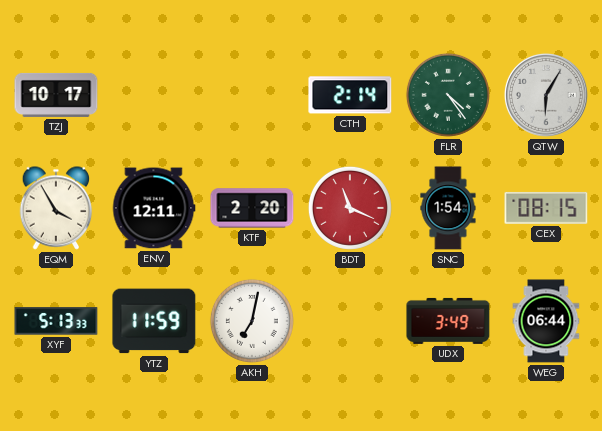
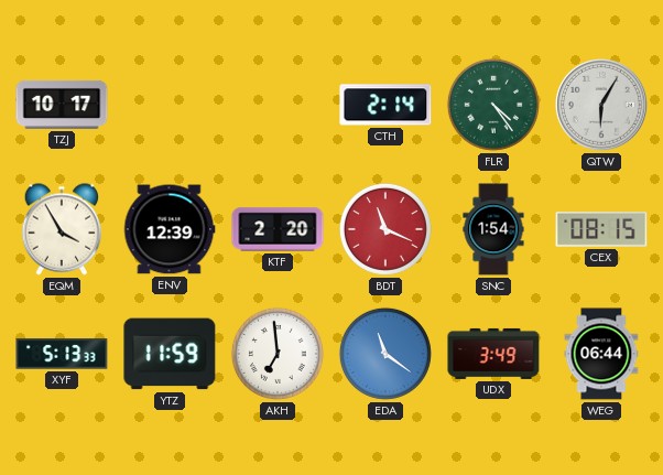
ENV: 12:11 -> 12:39
AKH: 7:02 -> 6:59
EDA: none -> 11:21
